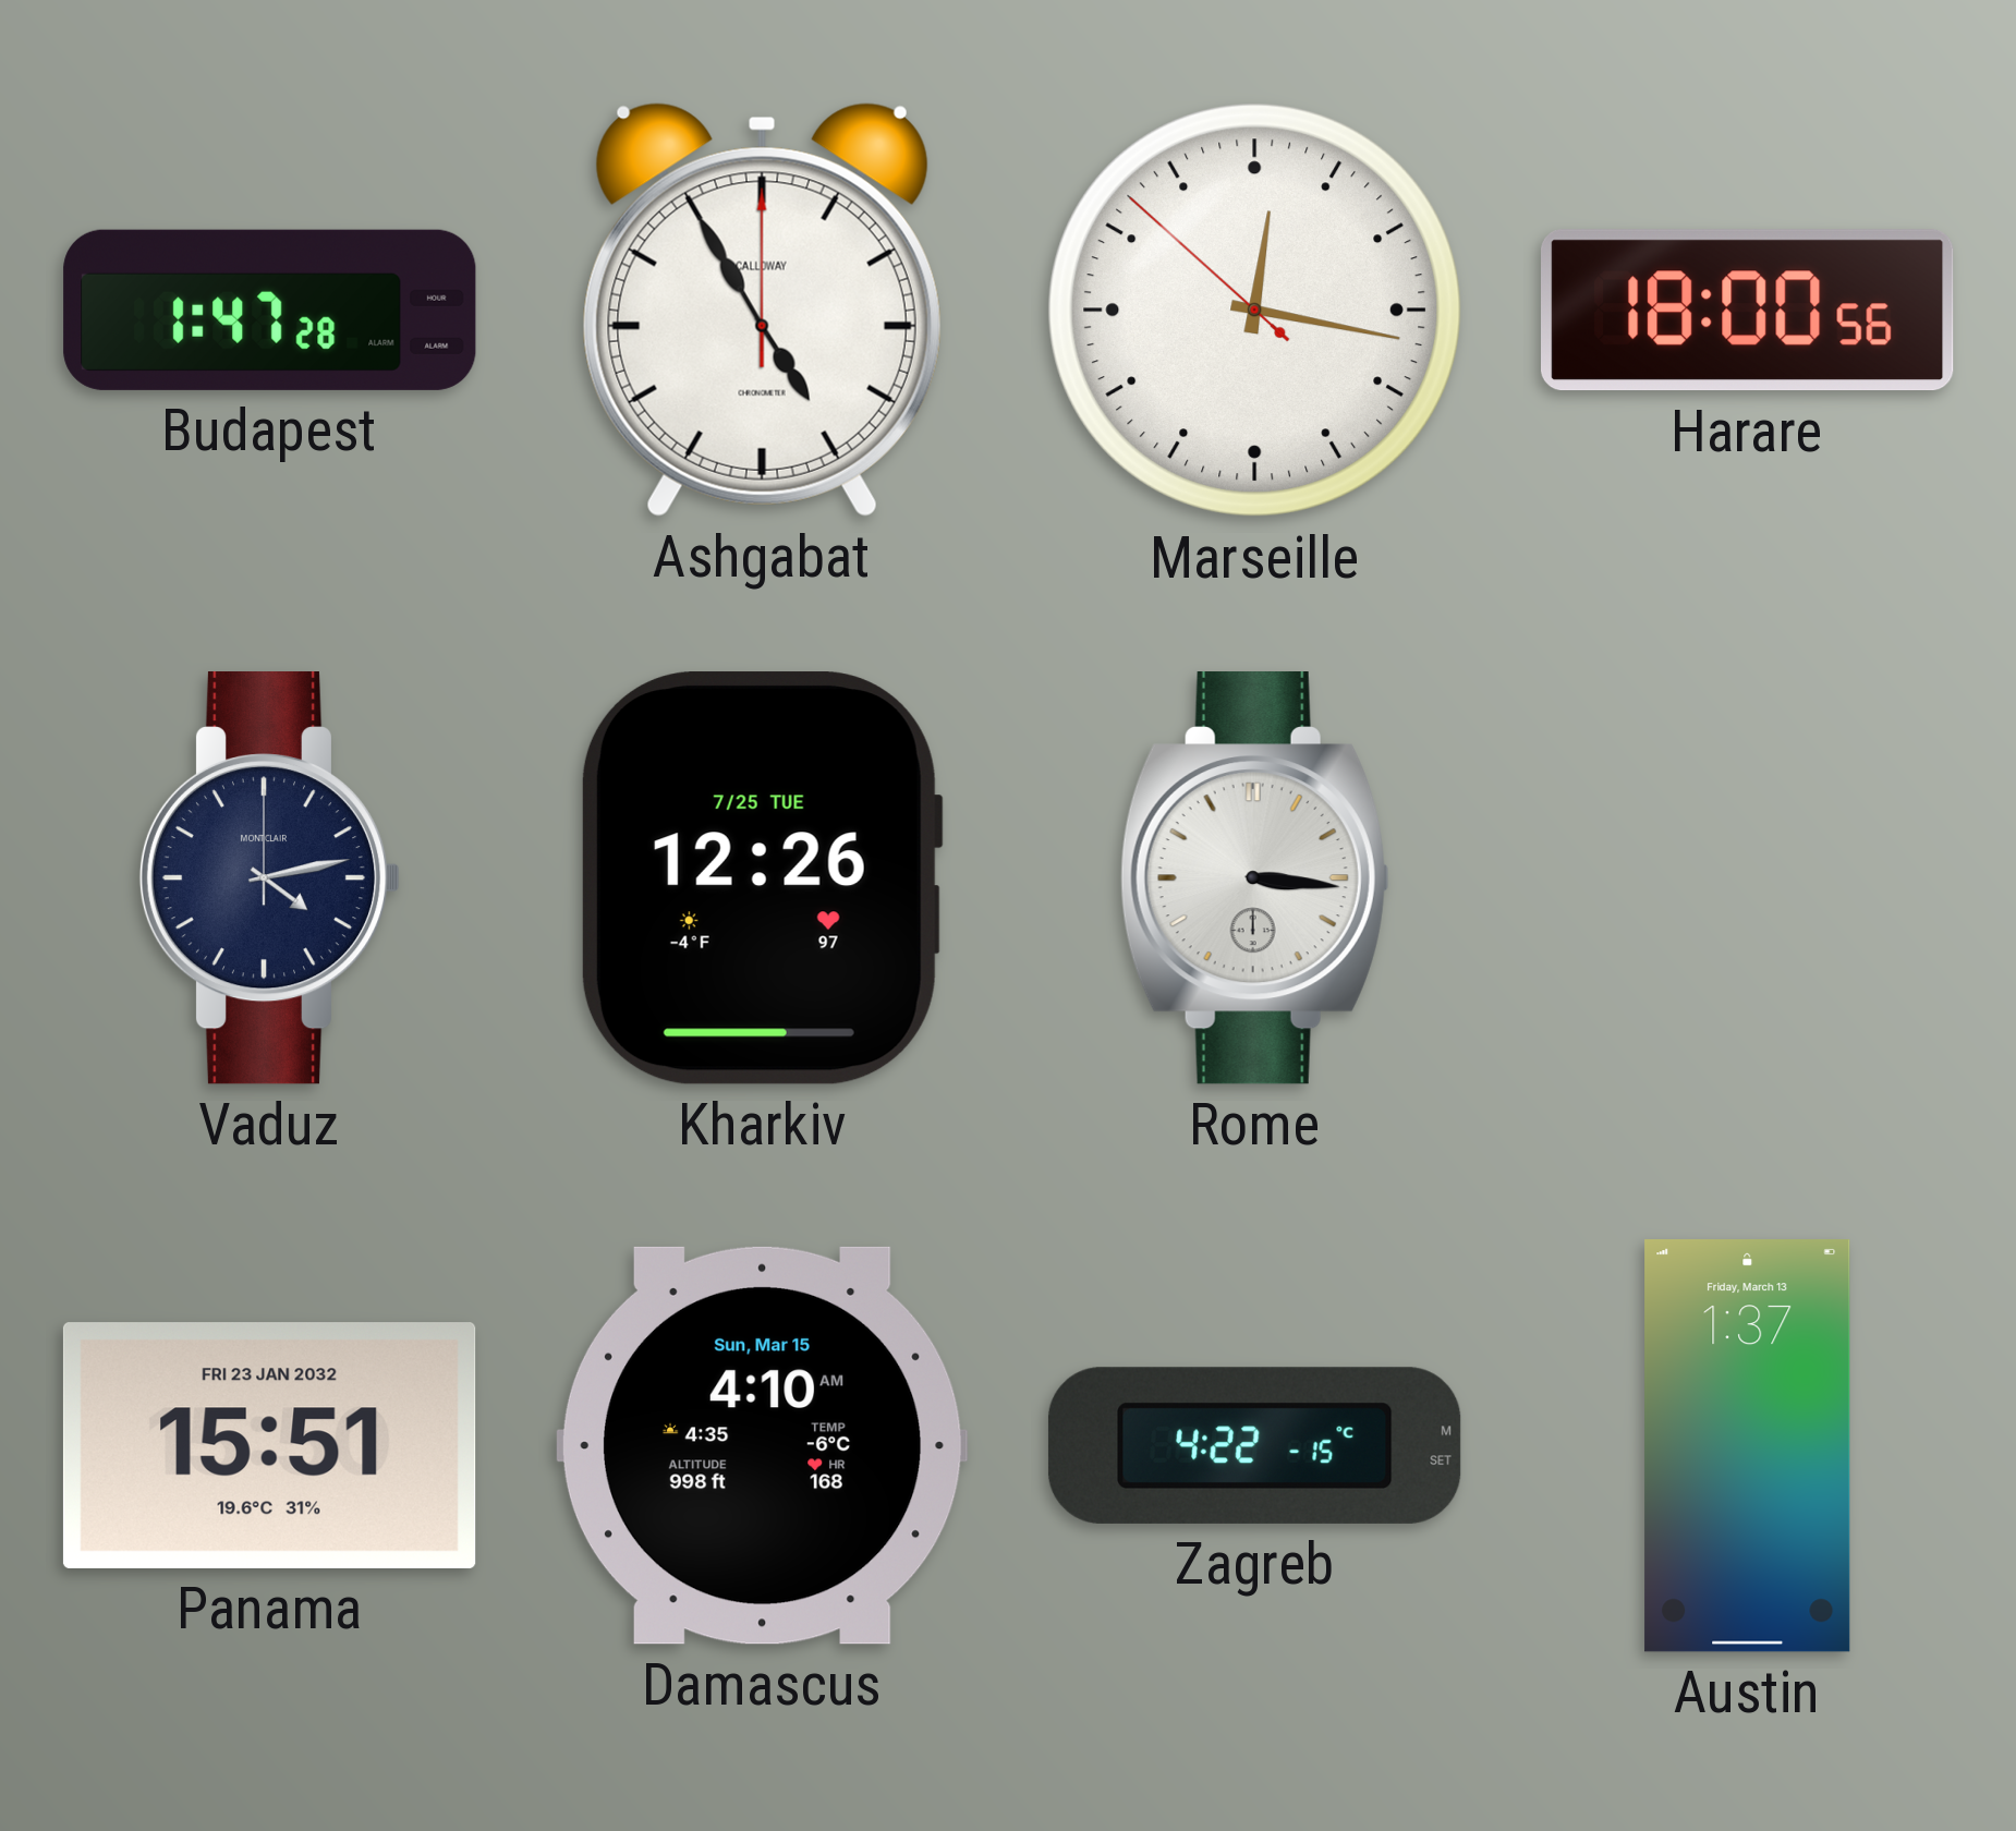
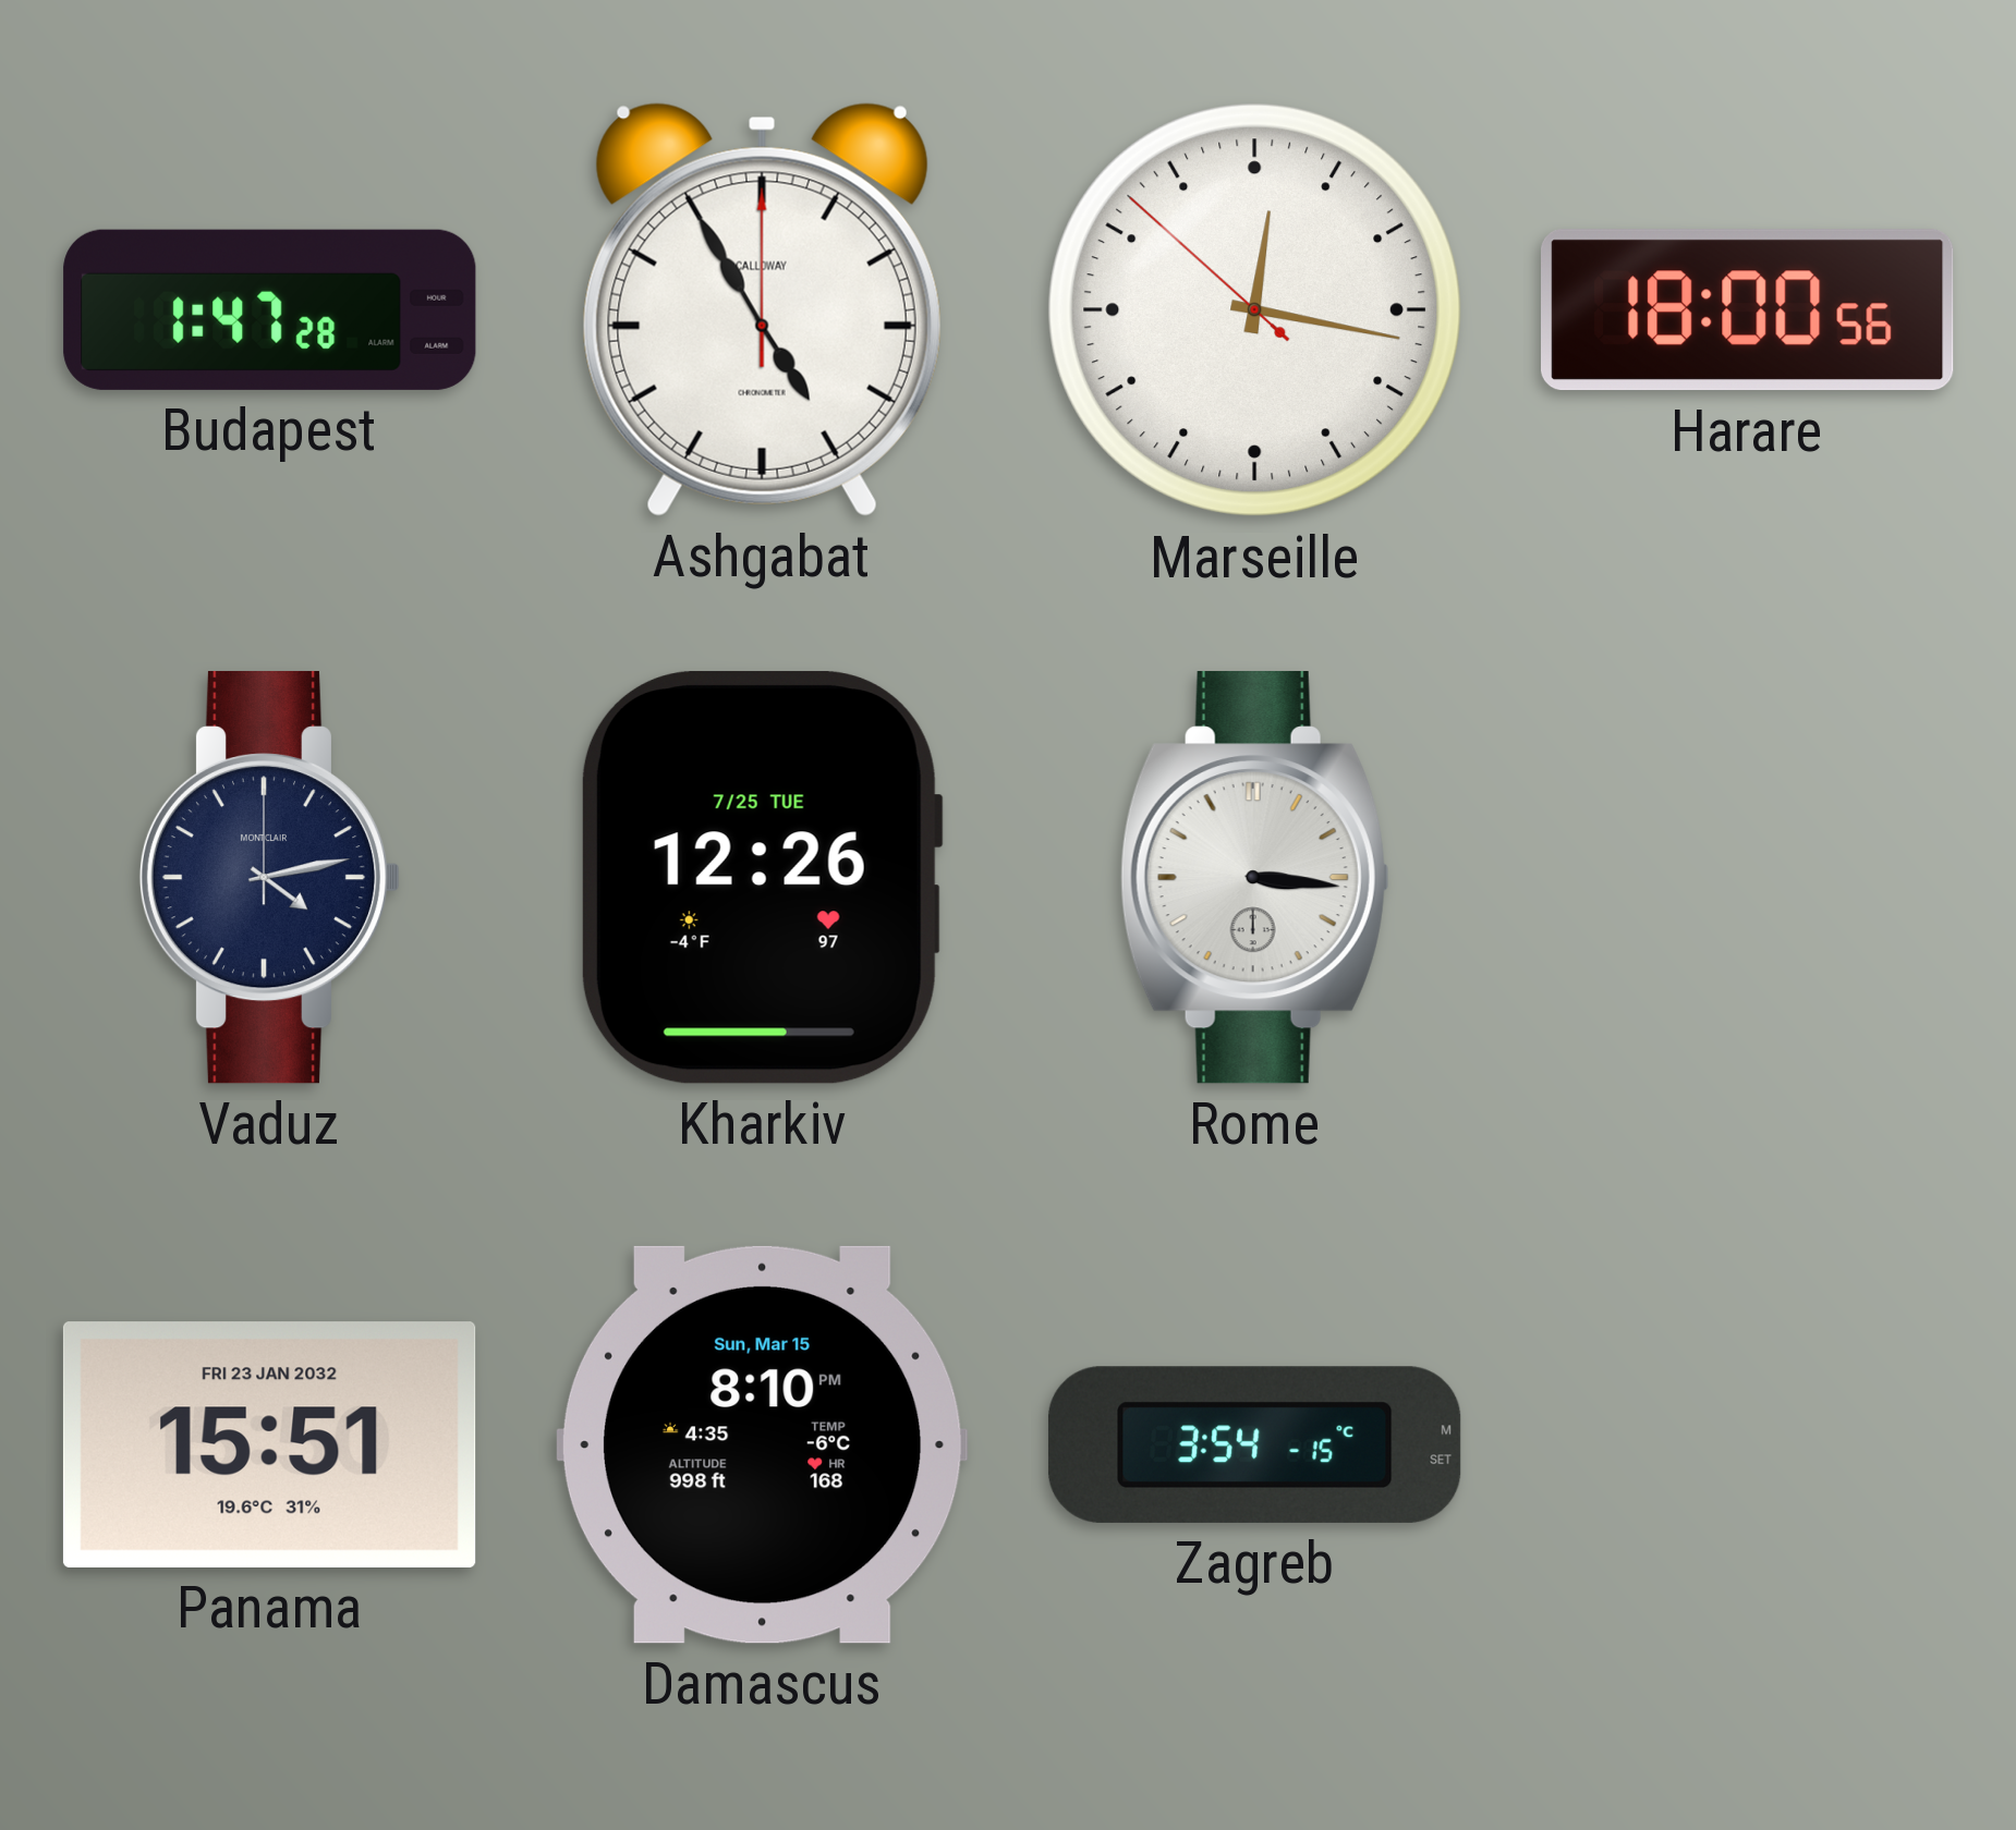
Damascus: 4:10 -> 8:10
Zagreb: 4:22 -> 3:54
Austin: 1:37 -> none
